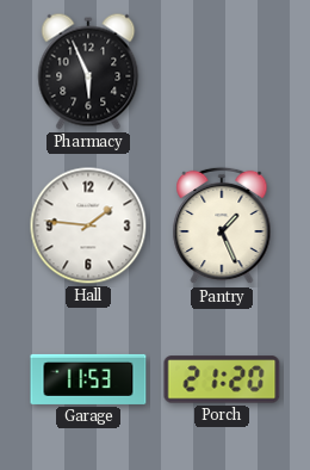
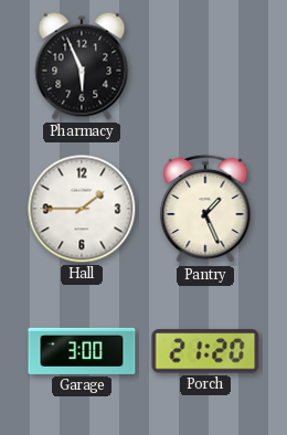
Hall: 1:46 -> 1:45
Garage: 11:53 -> 3:00
